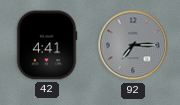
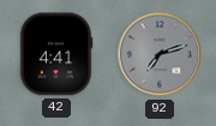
92: 7:15 -> 7:12
